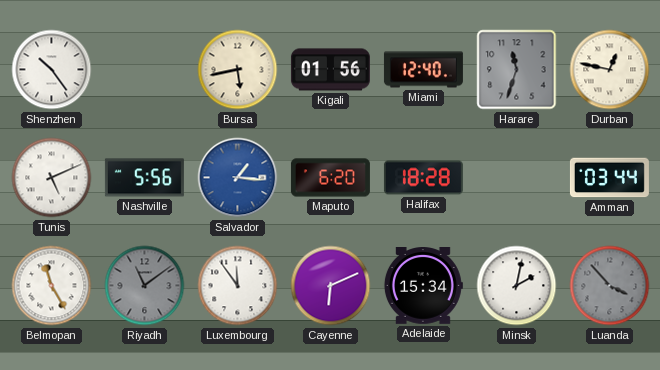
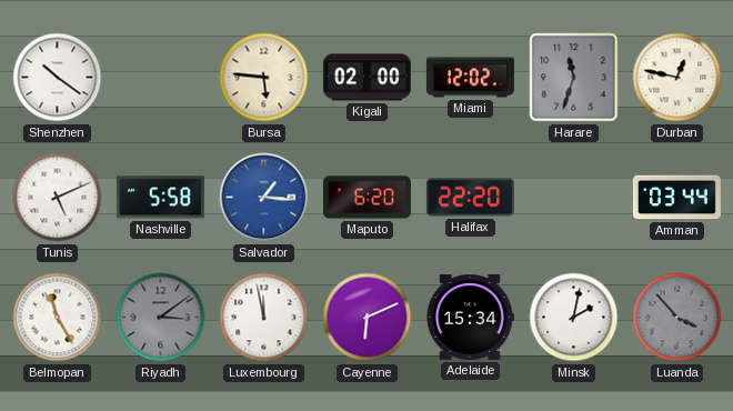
Shenzhen: 10:24 -> 10:21
Bursa: 5:43 -> 5:46
Kigali: 01:56 -> 02:00
Miami: 12:40 -> 12:02
Nashville: 5:56 -> 5:58
Halifax: 18:28 -> 22:20
Riyadh: 11:09 -> 3:09
Luxembourg: 11:54 -> 11:58
